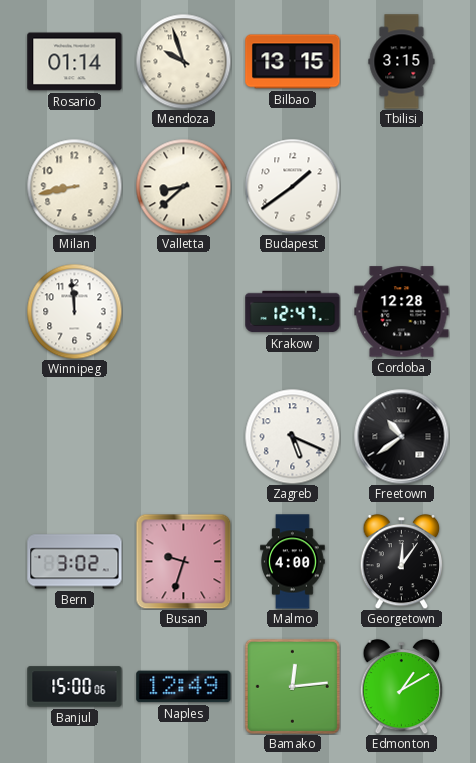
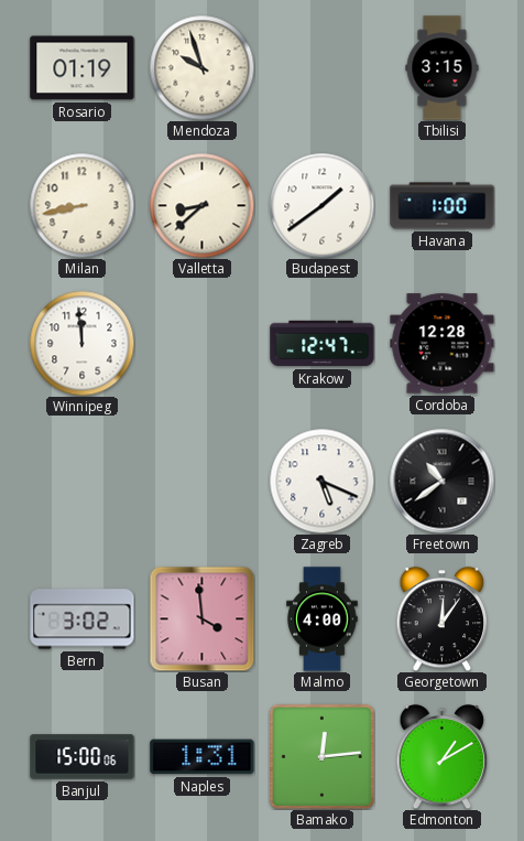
Rosario: 01:14 -> 01:19
Bilbao: 13:15 -> none
Havana: none -> 1:00
Busan: 9:33 -> 3:59
Naples: 12:49 -> 1:31
